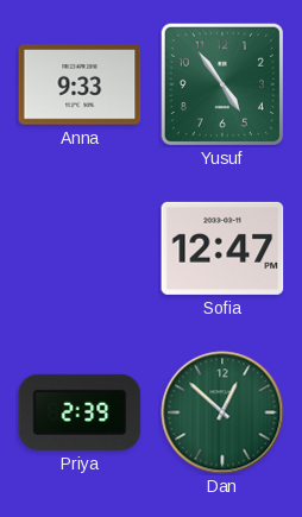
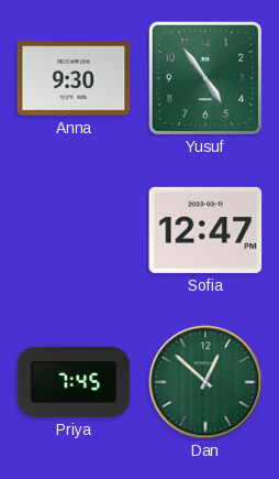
Anna: 9:33 -> 9:30
Priya: 2:39 -> 7:45
